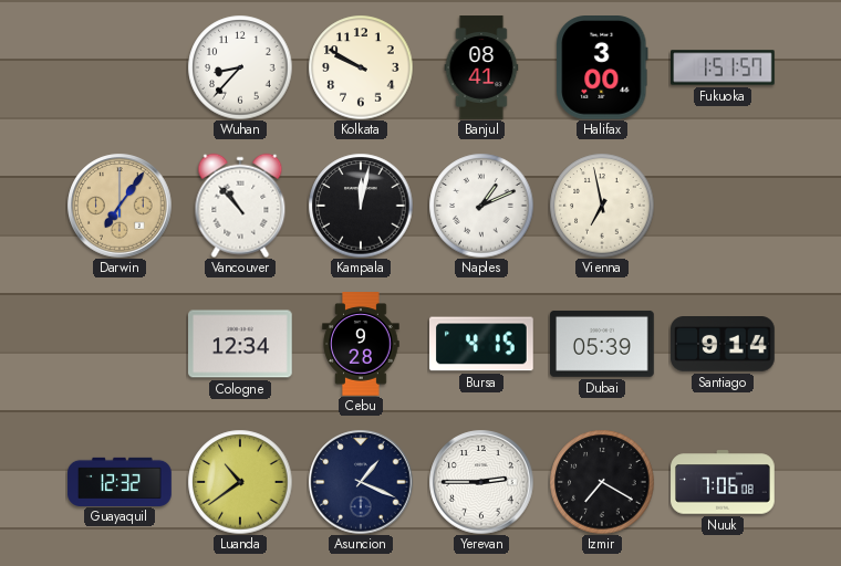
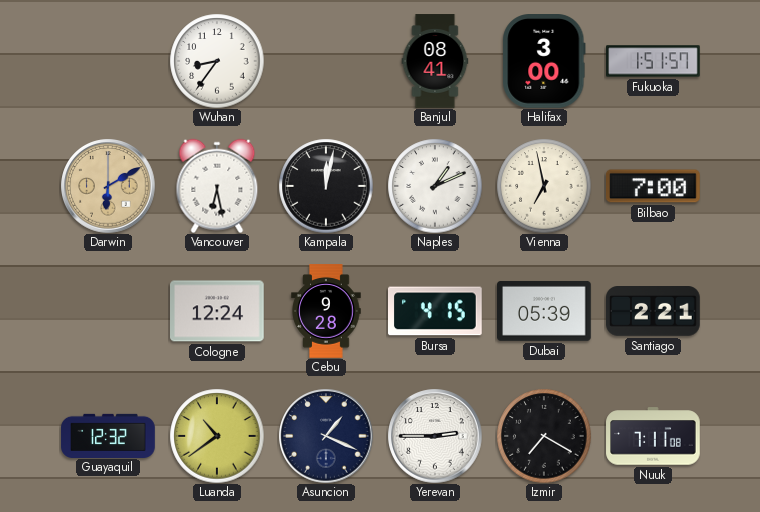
Wuhan: 8:37 -> 8:36
Kolkata: 9:50 -> none
Darwin: 7:06 -> 6:10
Vancouver: 10:53 -> 6:28
Bilbao: none -> 7:00
Cologne: 12:34 -> 12:24
Santiago: 9:14 -> 2:21
Nuuk: 7:06 -> 7:11
